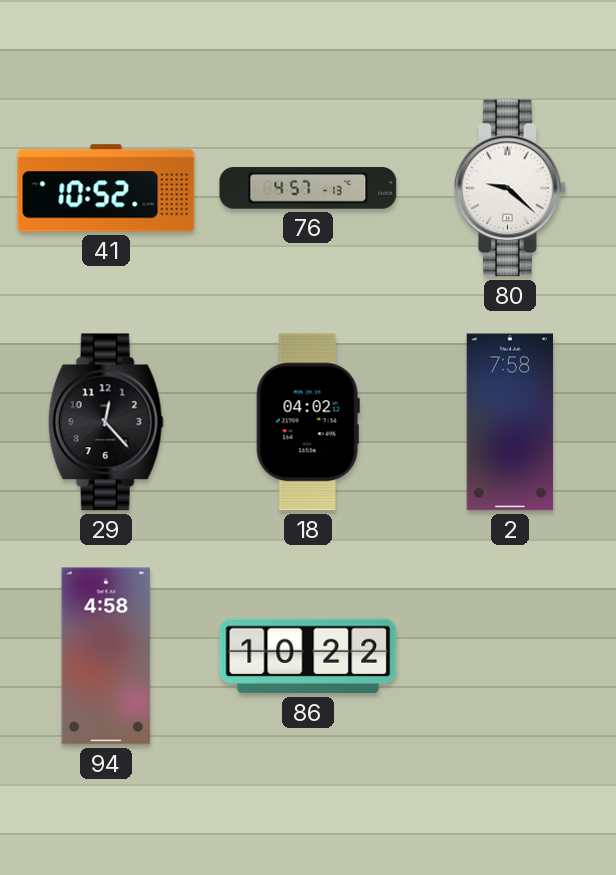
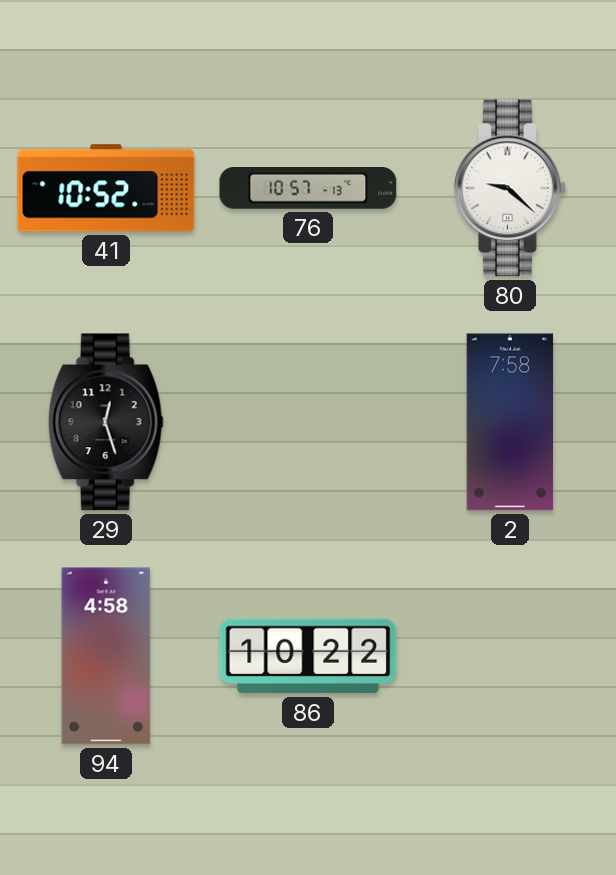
76: 4:57 -> 10:57
29: 12:23 -> 12:27
18: 04:02 -> none
